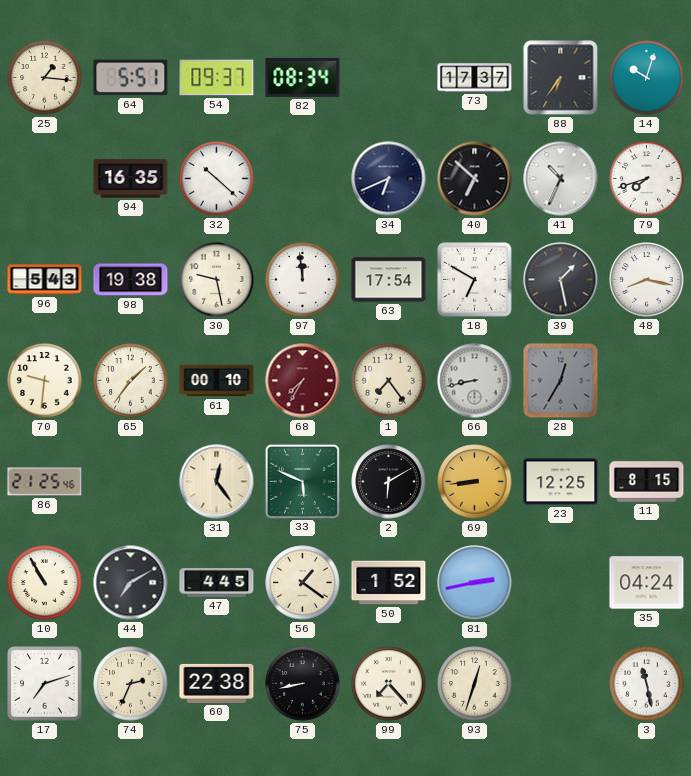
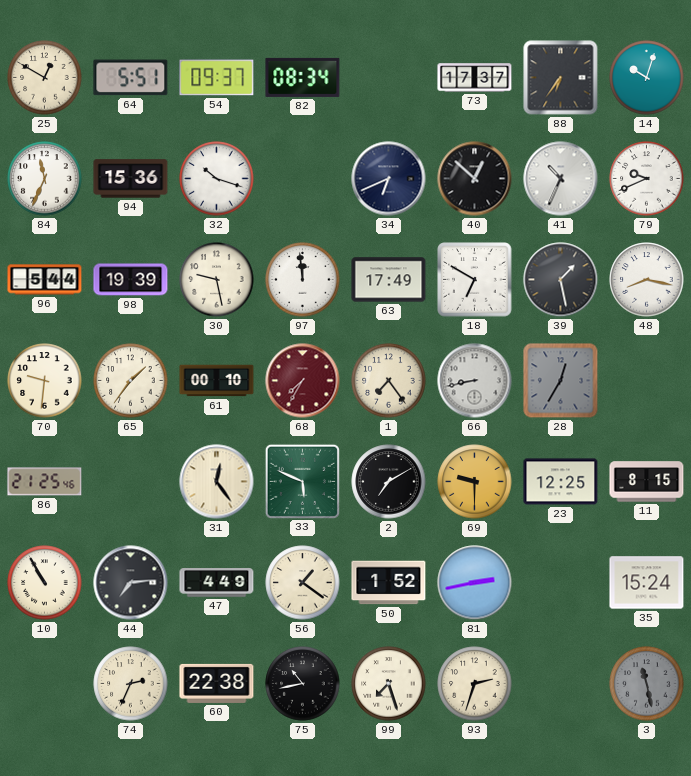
25: 1:16 -> 12:50
84: none -> 11:34
94: 16:35 -> 15:36
32: 10:22 -> 10:18
40: 6:52 -> 12:52
79: 7:42 -> 9:41
96: 5:43 -> 5:44
98: 19:38 -> 19:39
63: 17:54 -> 17:49
2: 6:10 -> 7:10
69: 8:44 -> 9:30
44: 7:10 -> 7:14
47: 4:45 -> 4:49
35: 04:24 -> 15:24
17: 7:12 -> none
75: 8:43 -> 10:43
99: 7:23 -> 7:27
93: 12:33 -> 2:33
3 dial: white -> grey
